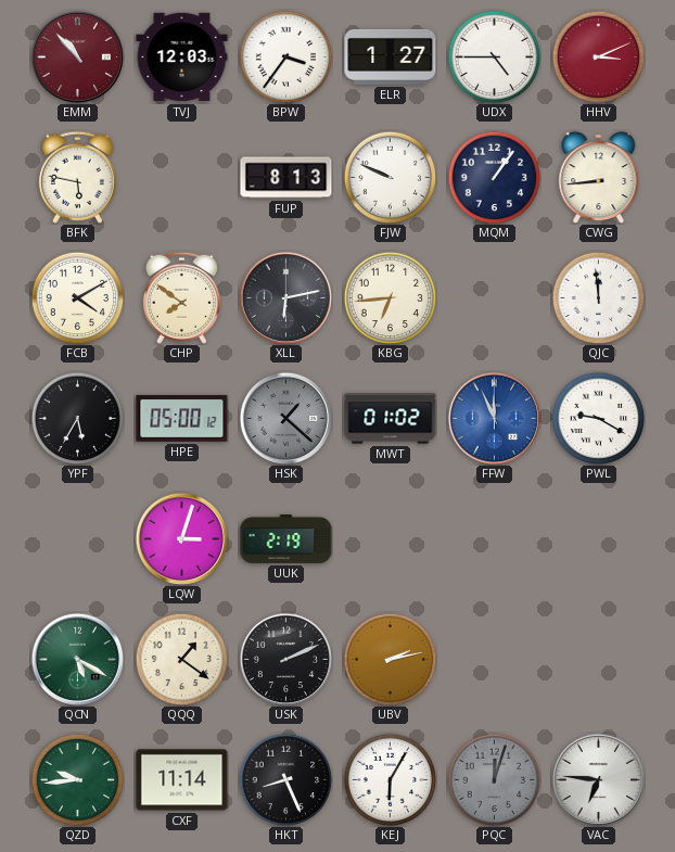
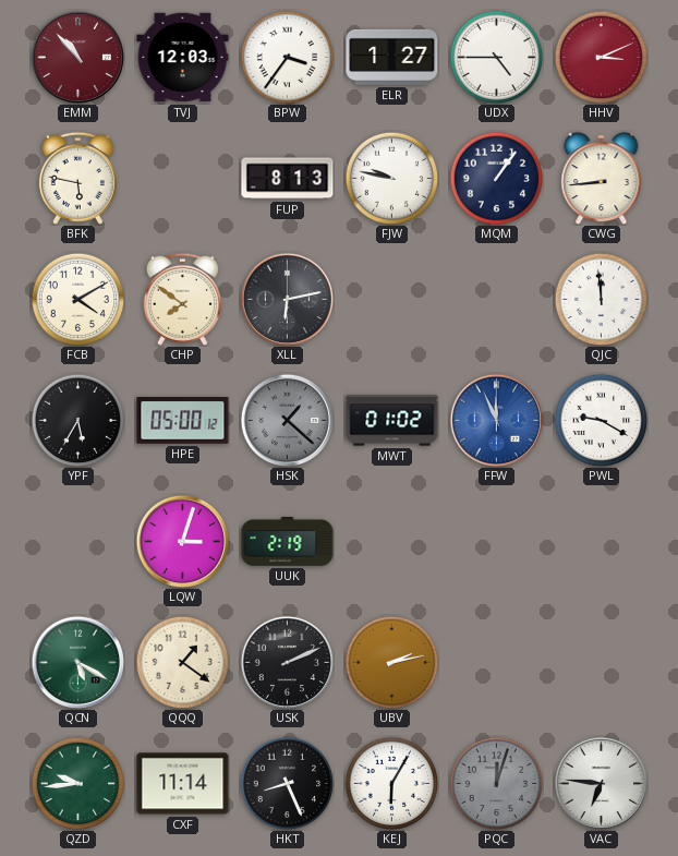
FJW: 9:49 -> 9:47
KBG: 6:44 -> none
